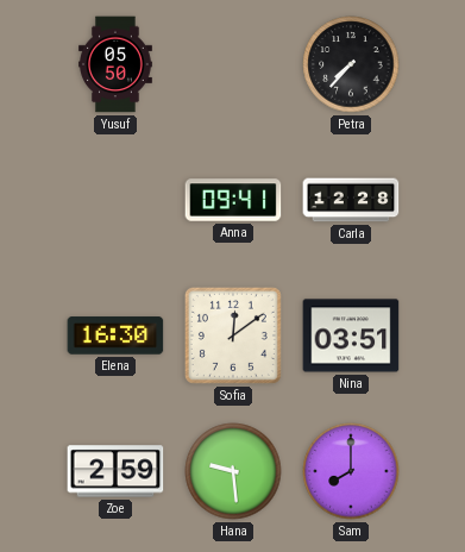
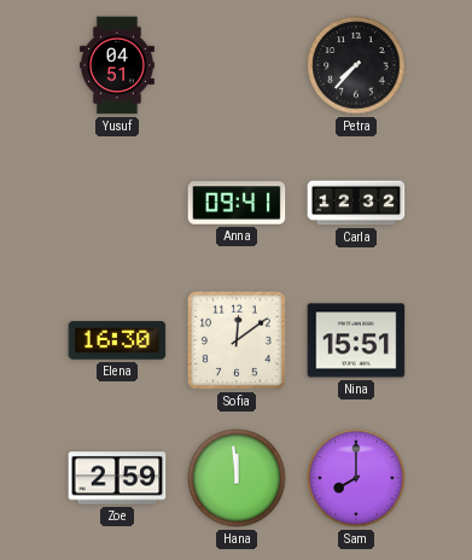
Yusuf: 05:50 -> 04:51
Carla: 12:28 -> 12:32
Nina: 03:51 -> 15:51
Hana: 9:29 -> 11:59
